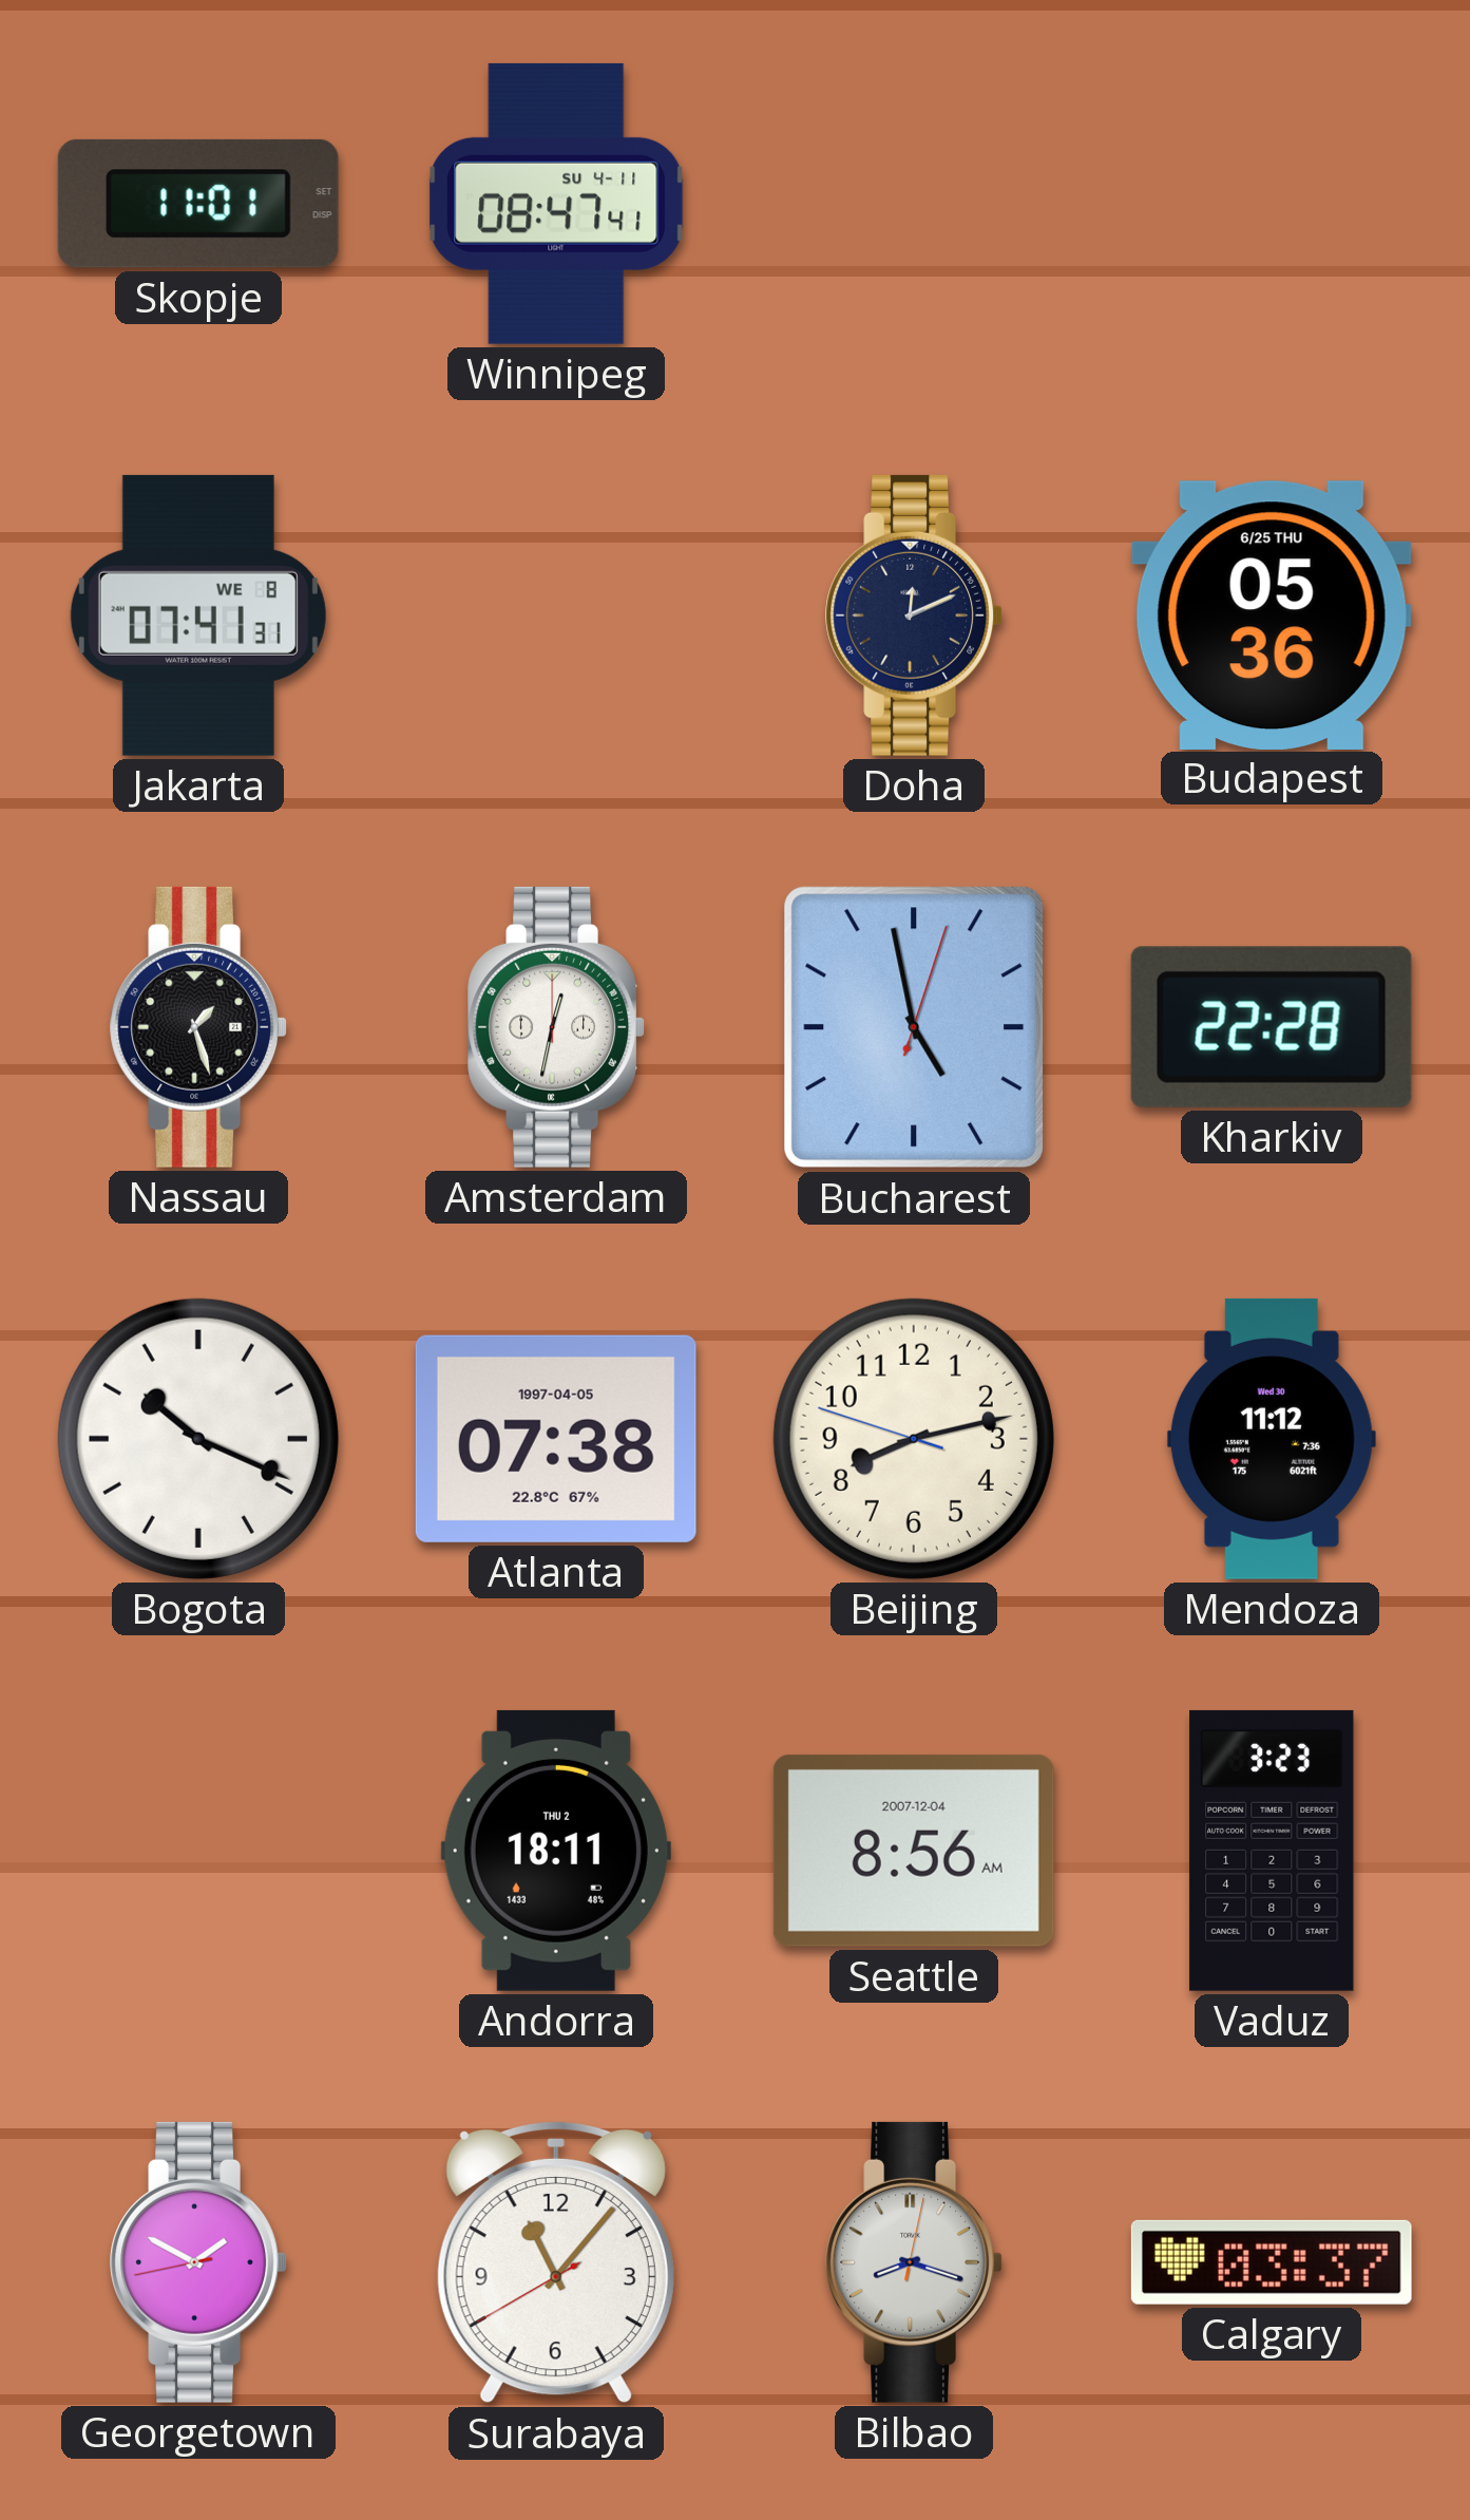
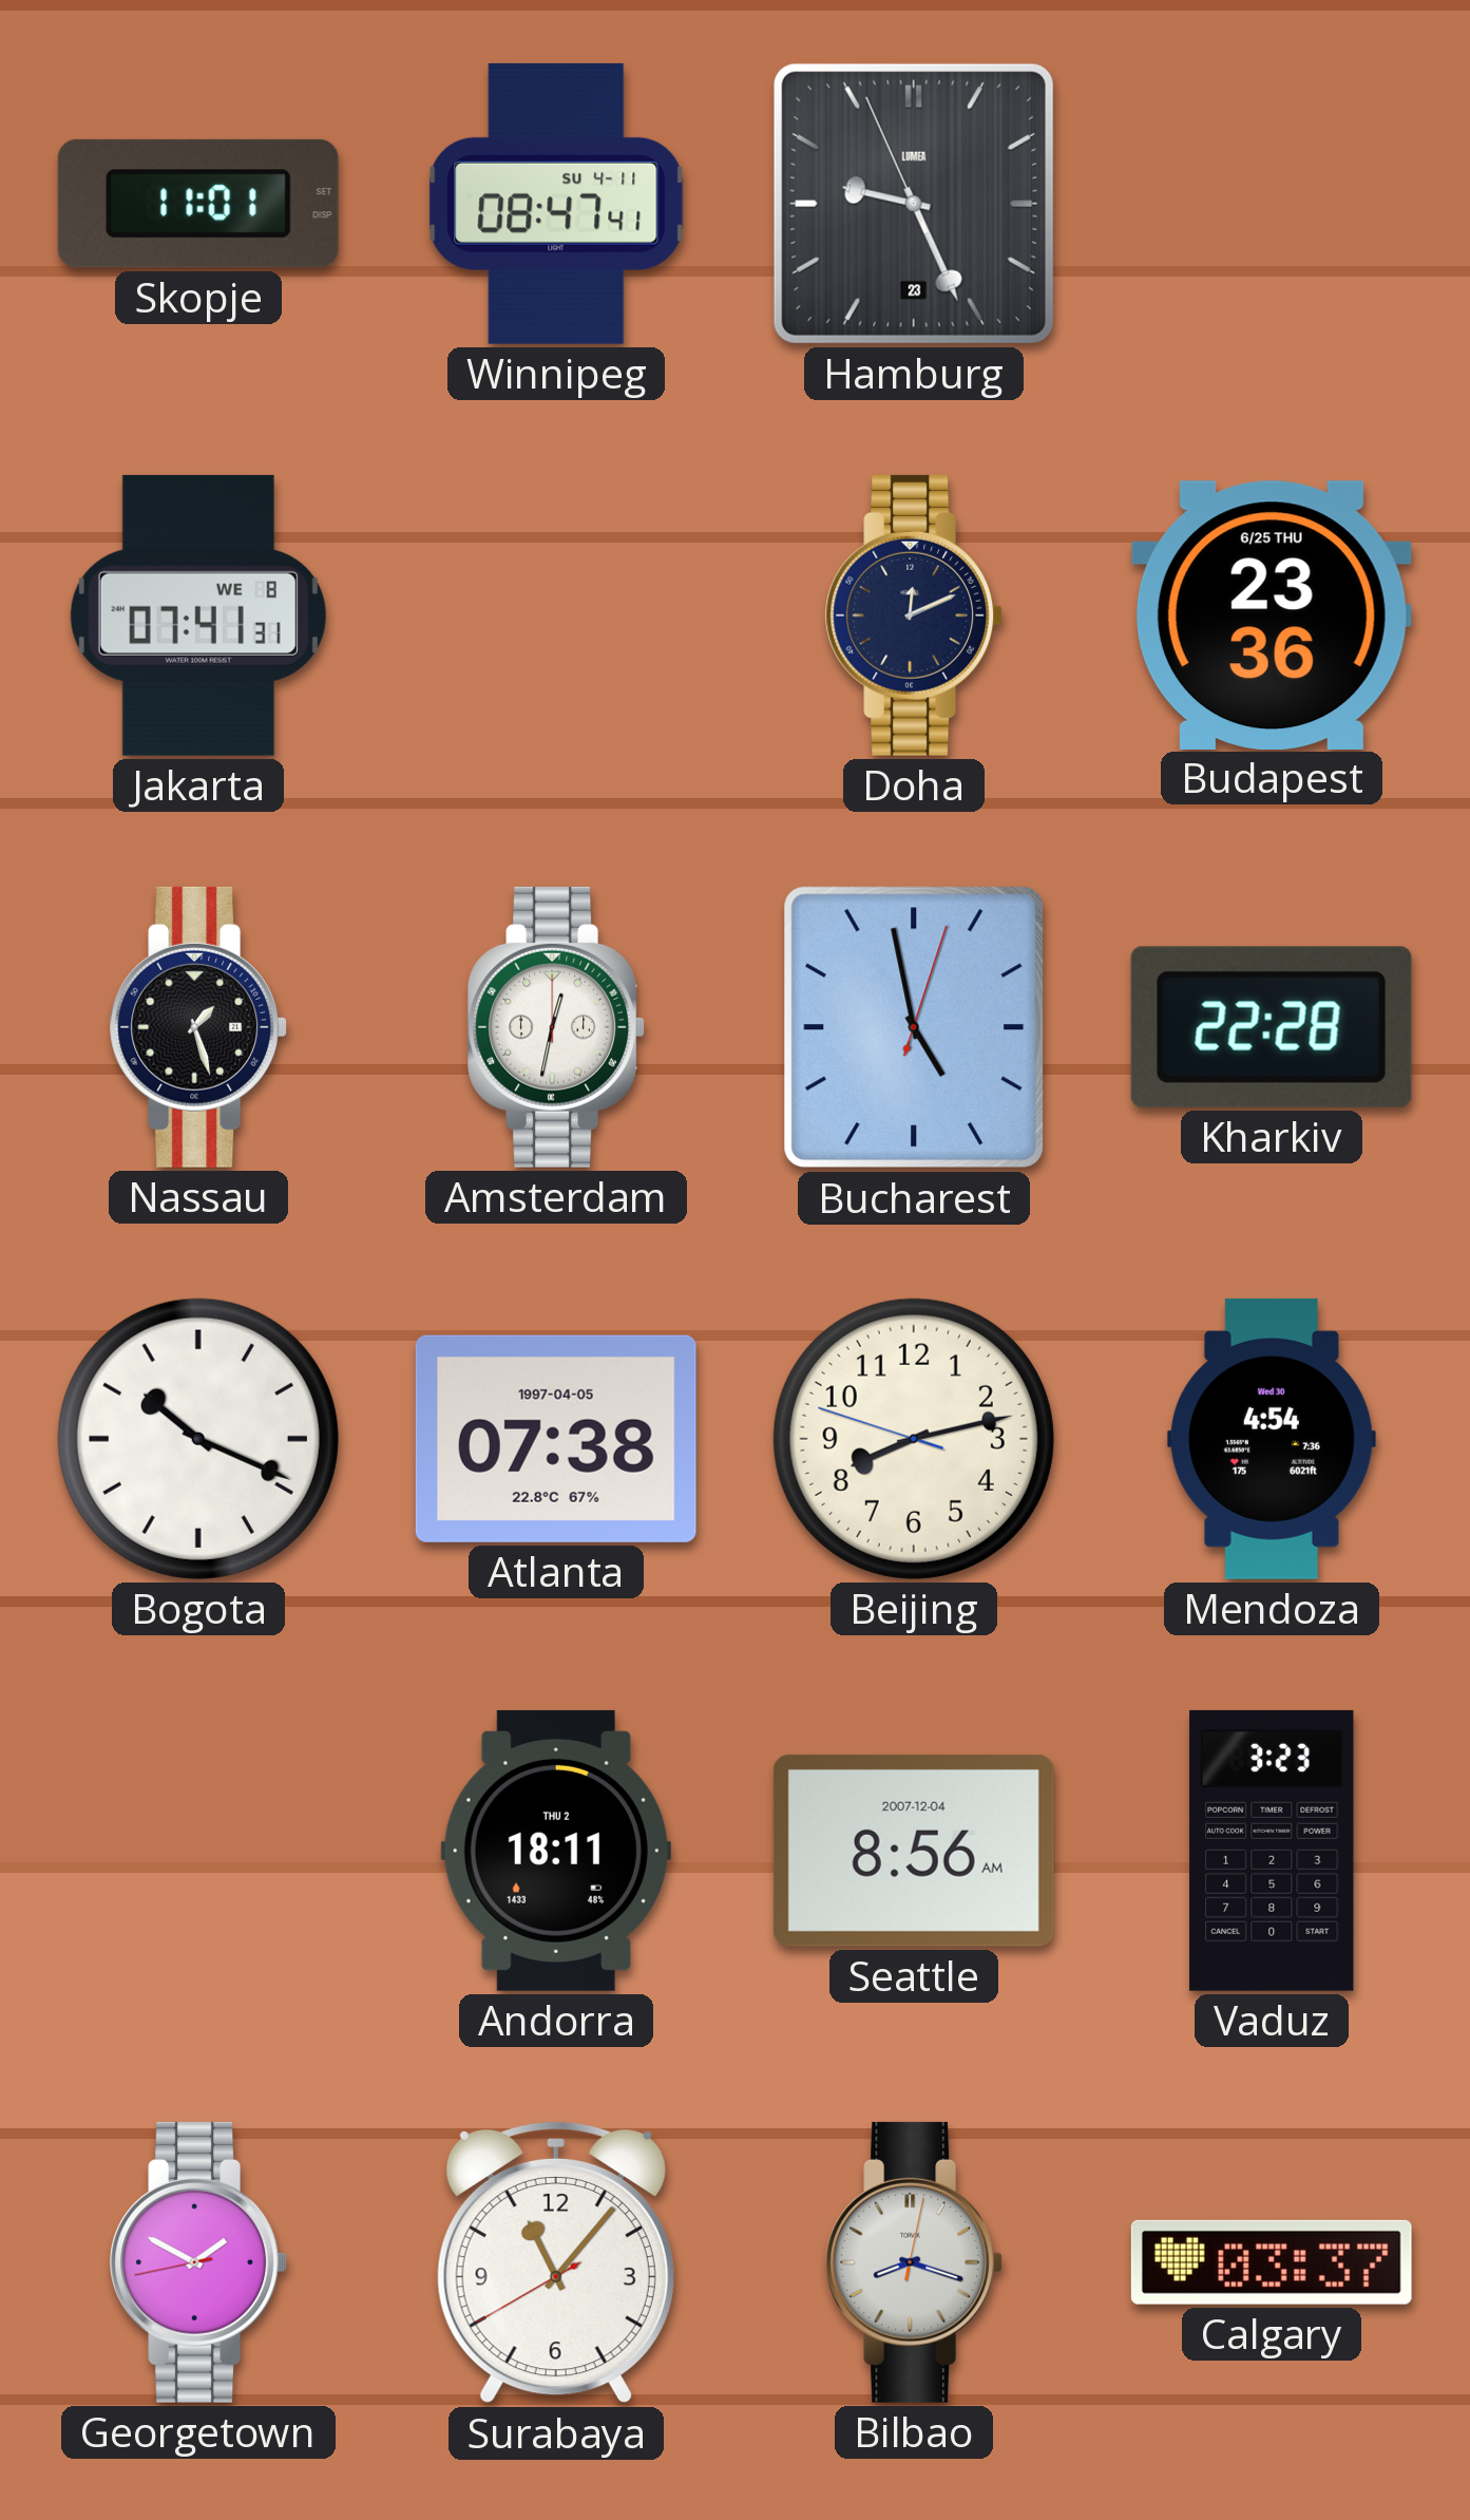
Hamburg: none -> 9:25
Budapest: 05:36 -> 23:36
Mendoza: 11:12 -> 4:54
